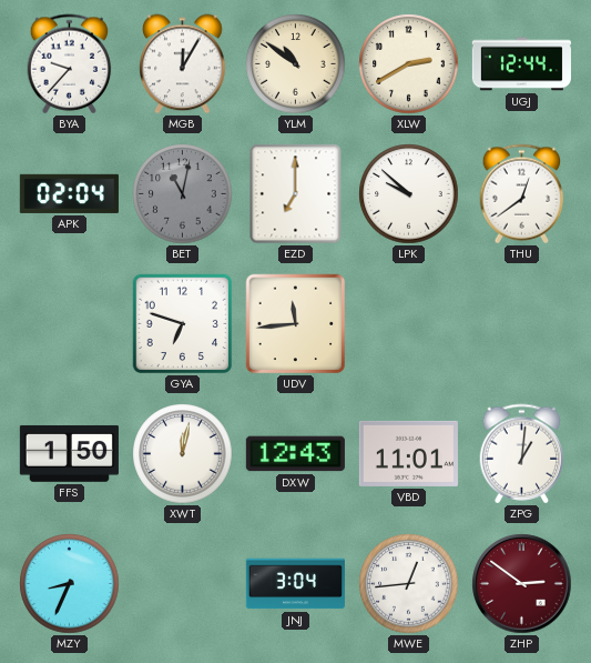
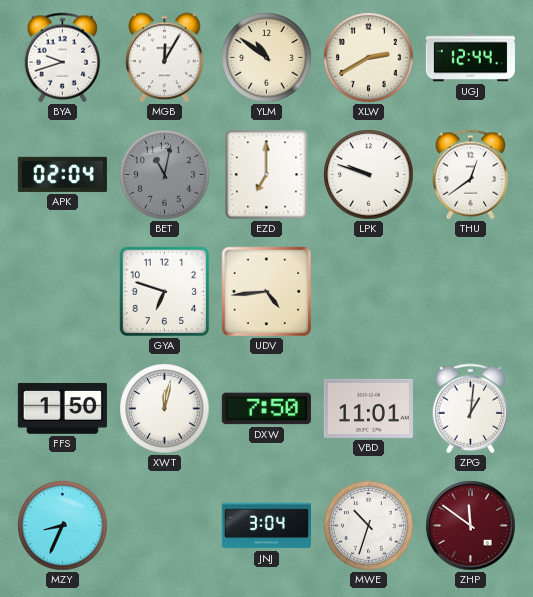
BYA: 9:37 -> 9:42
LPK: 9:52 -> 9:48
UDV: 11:44 -> 4:44
DXW: 12:43 -> 7:50
MWE: 12:44 -> 10:33
ZHP: 2:51 -> 11:51
